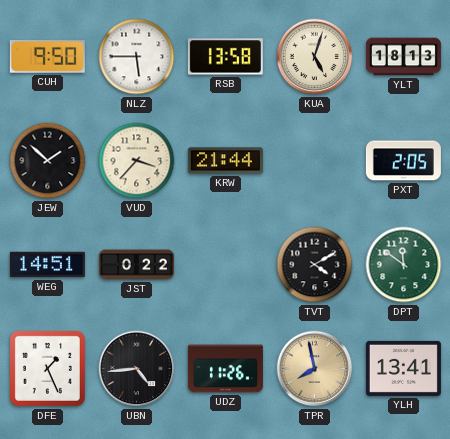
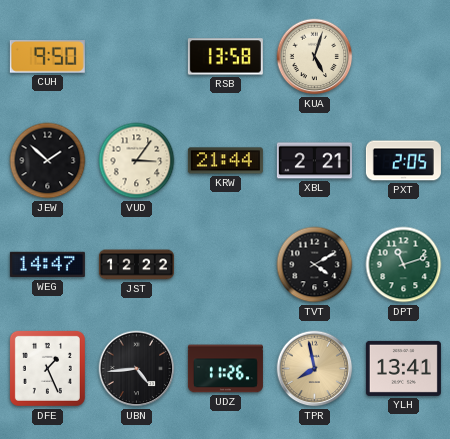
NLZ: 5:45 -> none
YLT: 18:13 -> none
VUD: 3:37 -> 3:06
XBL: none -> 2:21
WEG: 14:51 -> 14:47
JST: 0:22 -> 12:22
DPT: 11:51 -> 11:12
